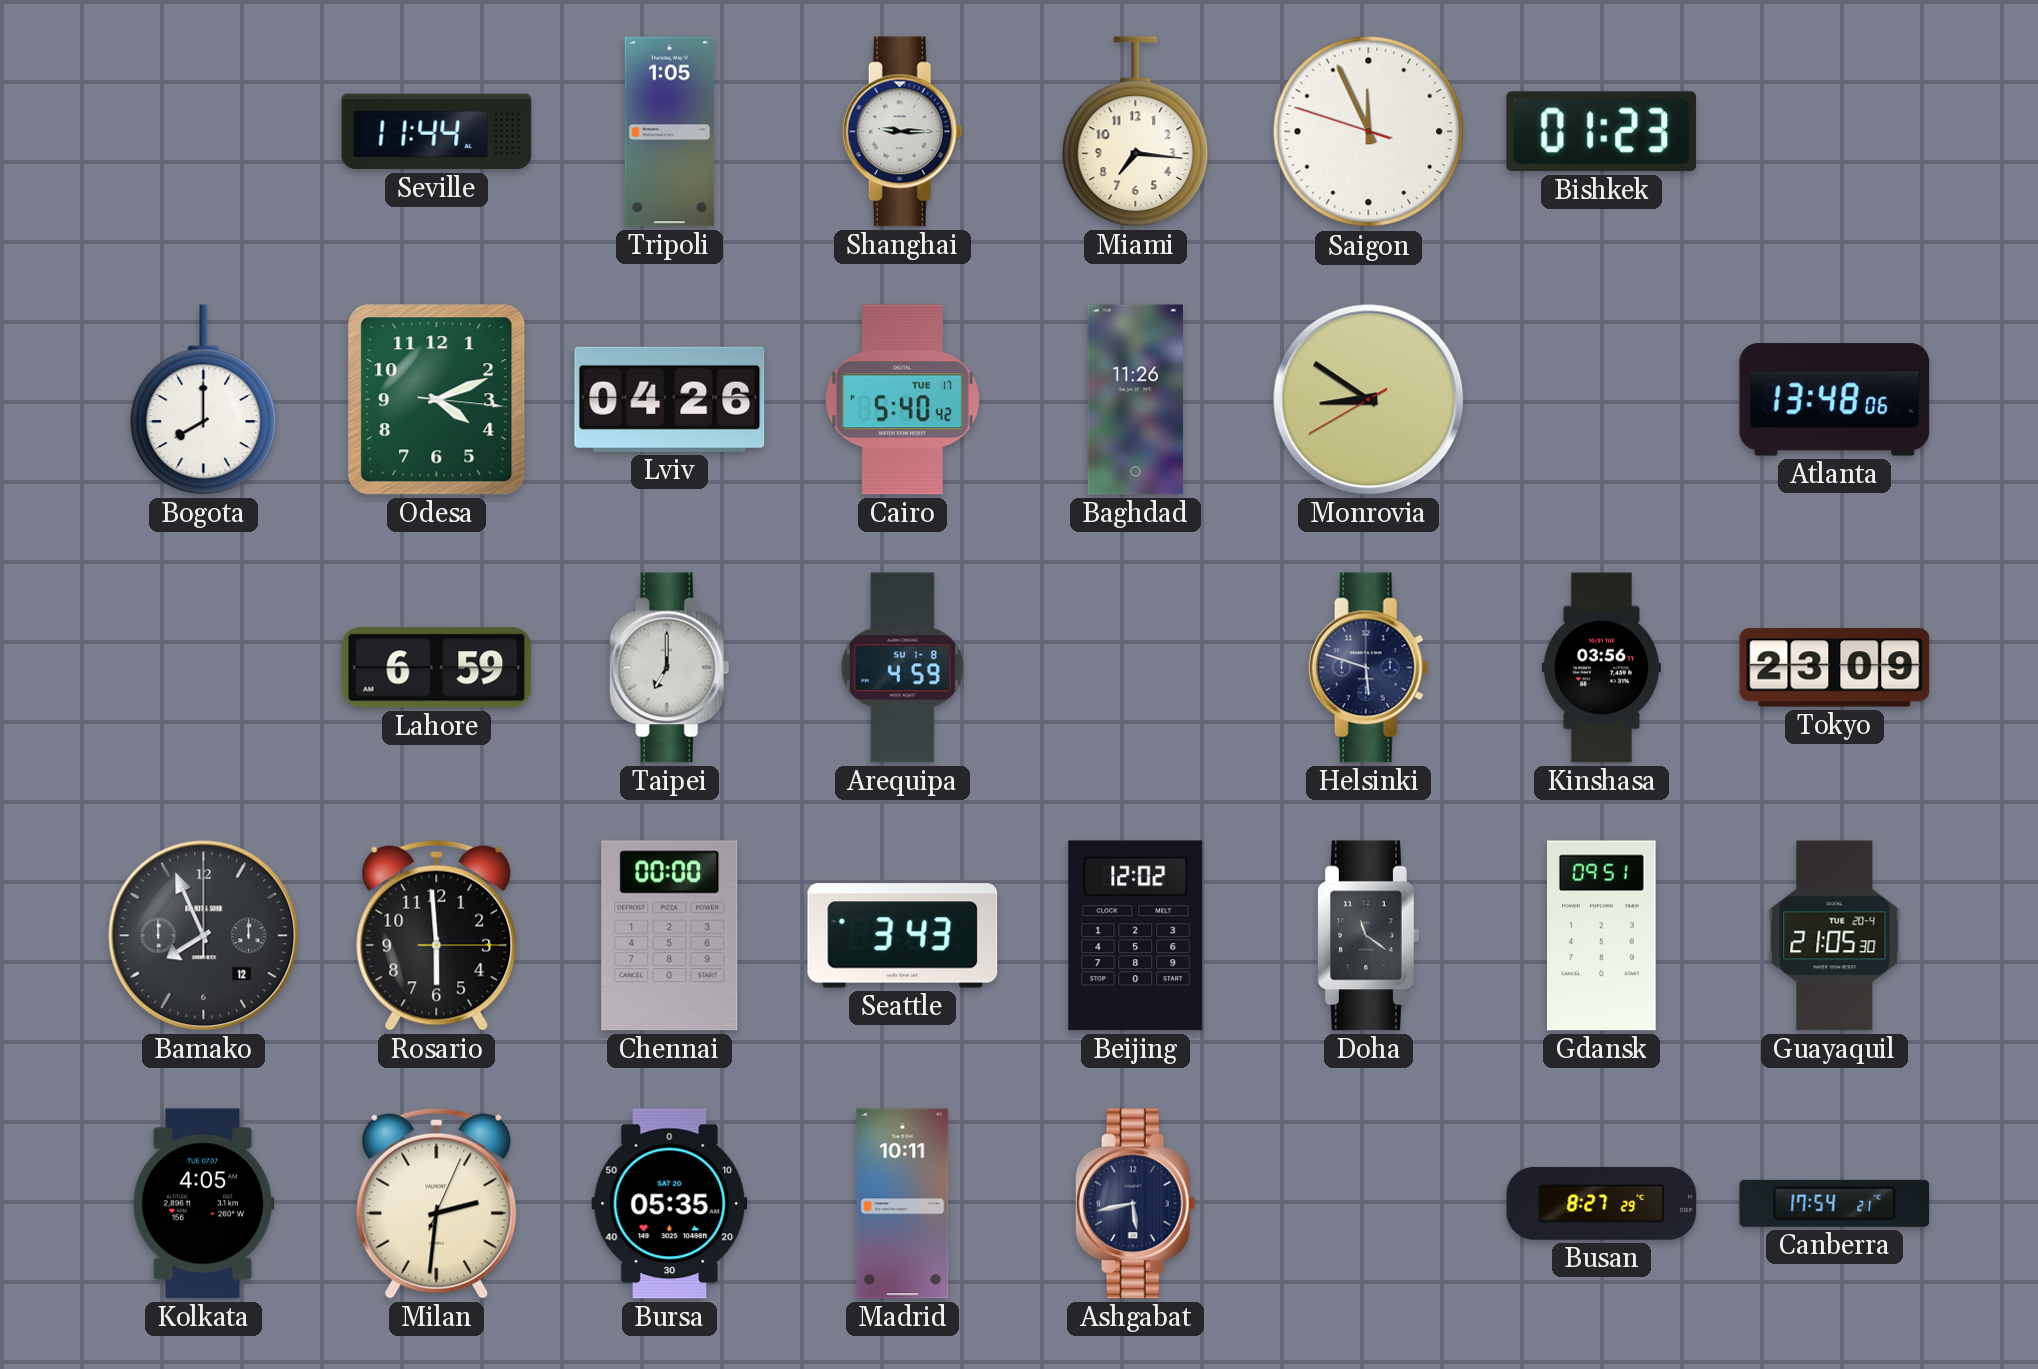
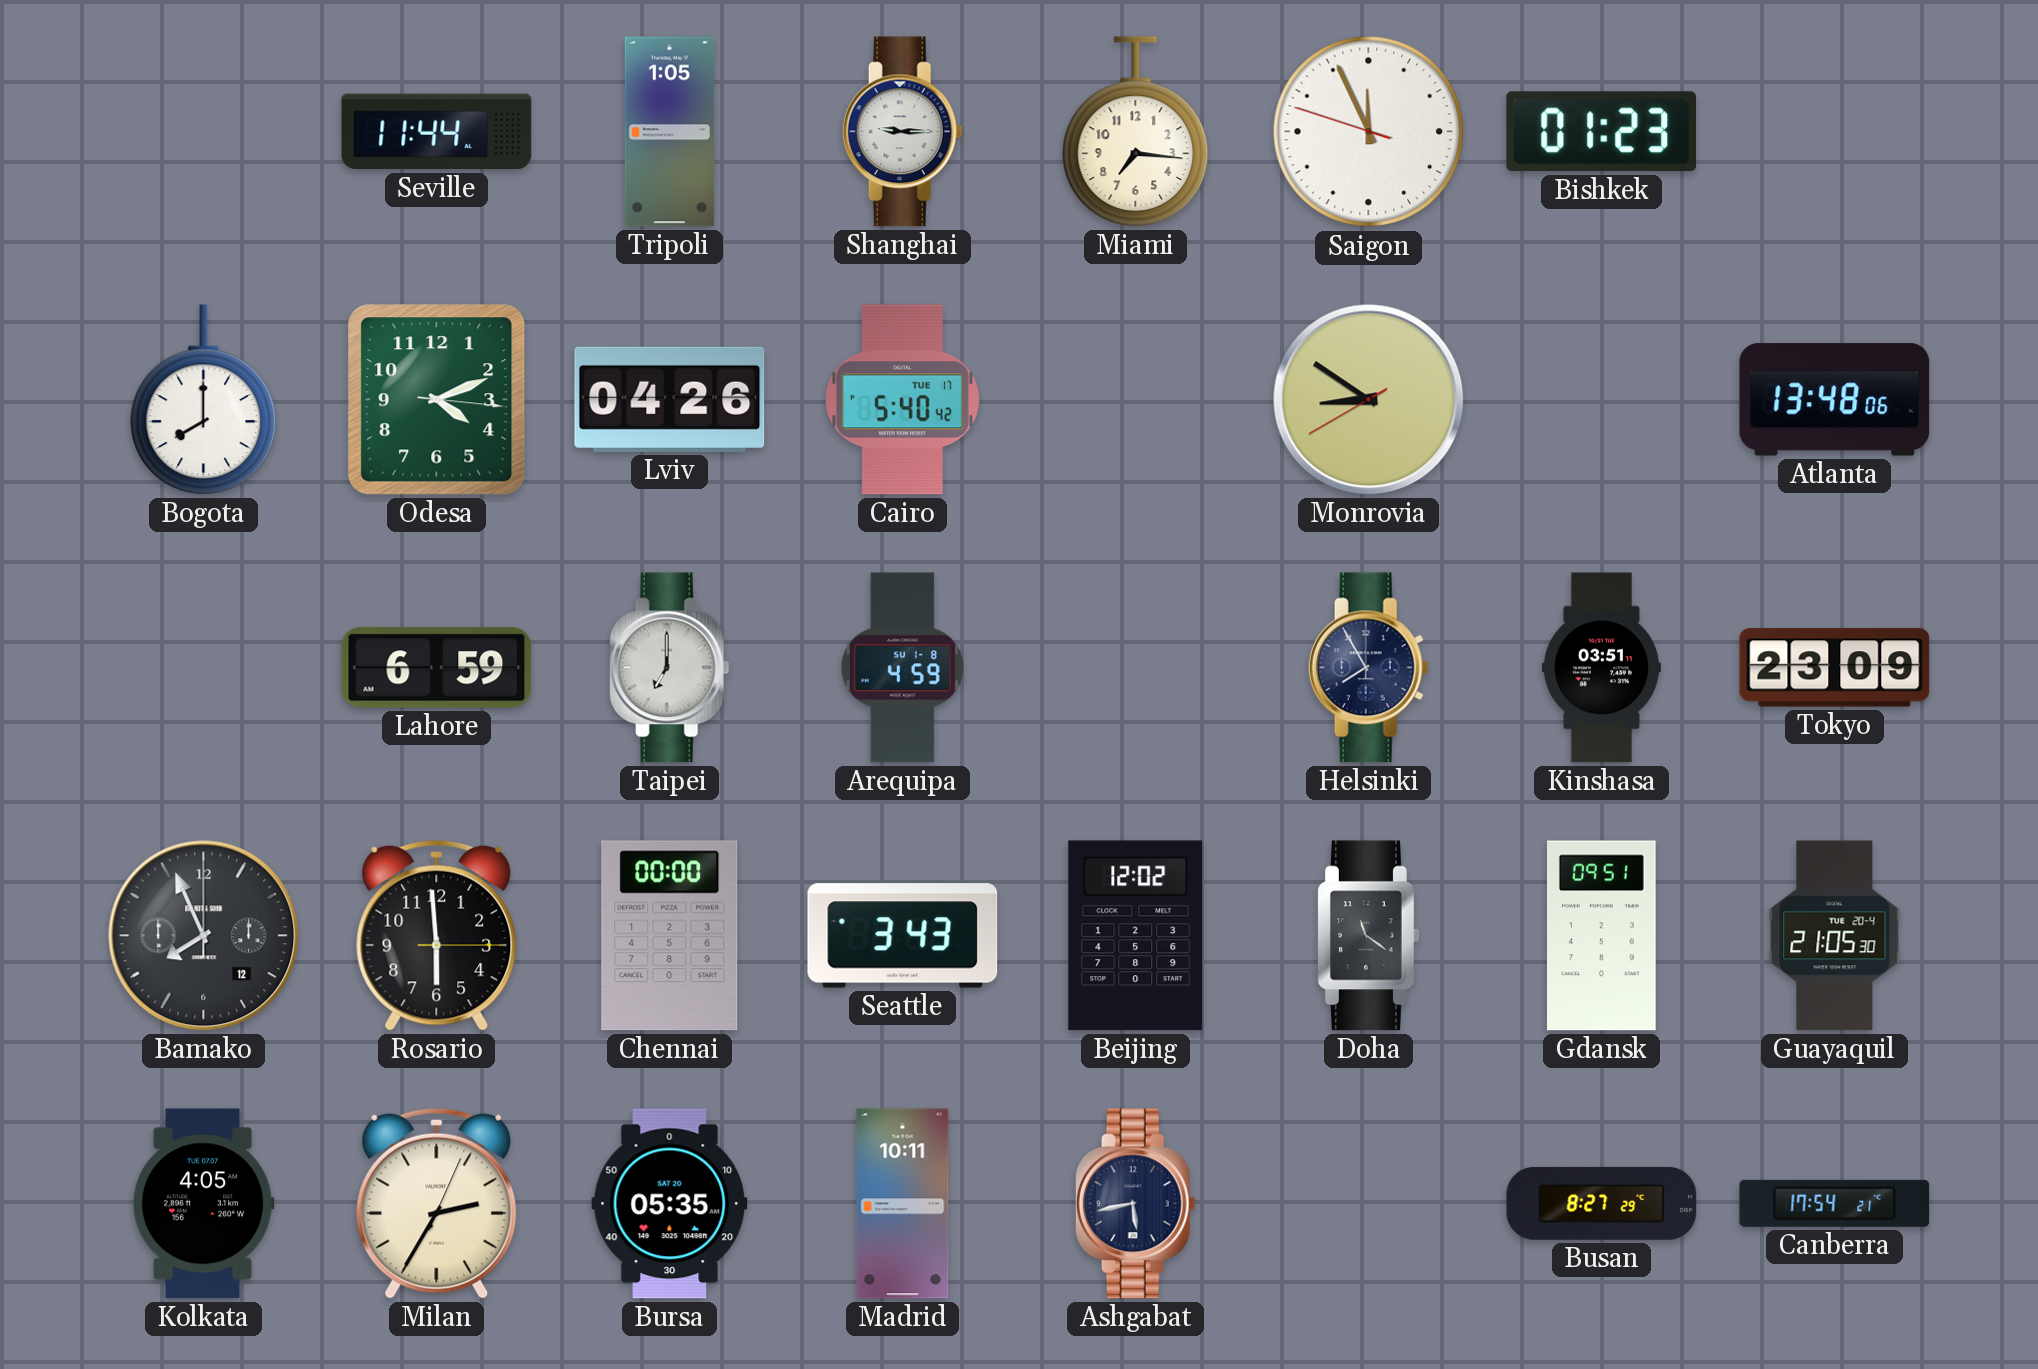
Baghdad: 11:26 -> none
Helsinki: 5:48 -> 7:55
Kinshasa: 03:56 -> 03:51
Milan: 2:31 -> 2:35
